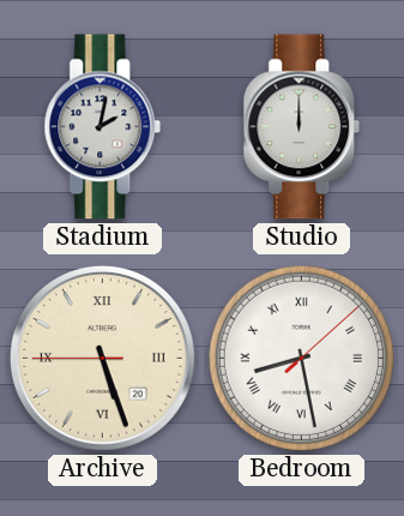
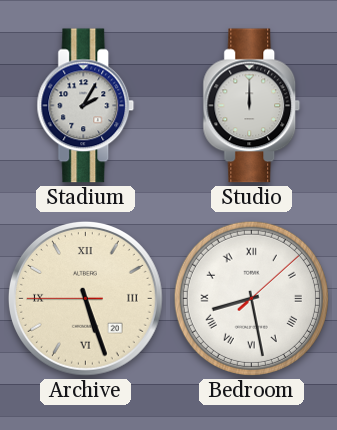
Stadium: 2:02 -> 2:05
